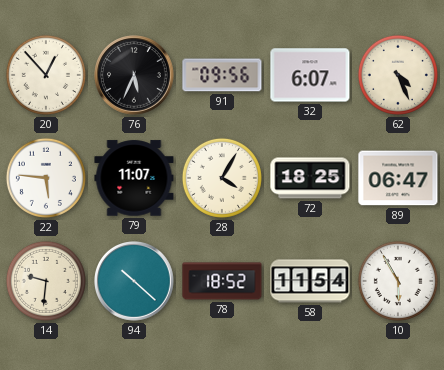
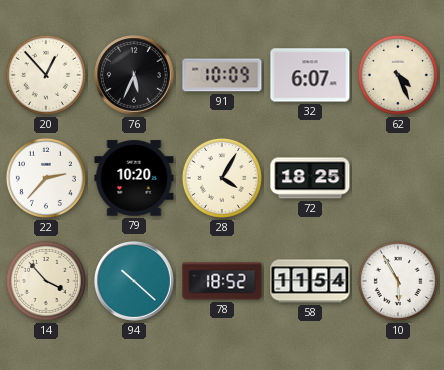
91: 09:56 -> 10:09
22: 5:46 -> 2:37
79: 11:07 -> 10:20
89: 06:47 -> none
14: 9:31 -> 3:53
